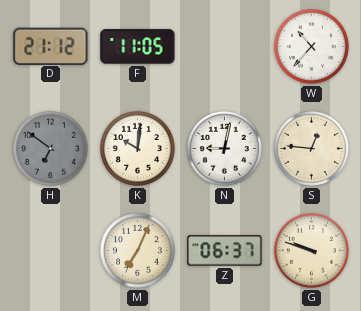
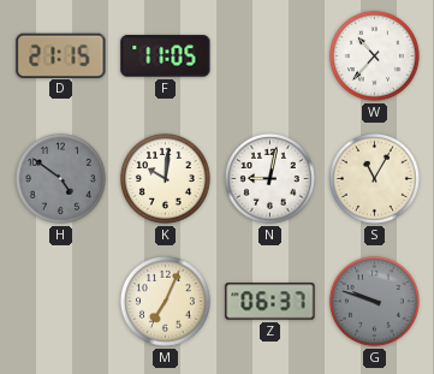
D: 21:12 -> 21:15
H: 6:51 -> 4:51
S: 12:46 -> 11:05
G dial: cream -> grey
